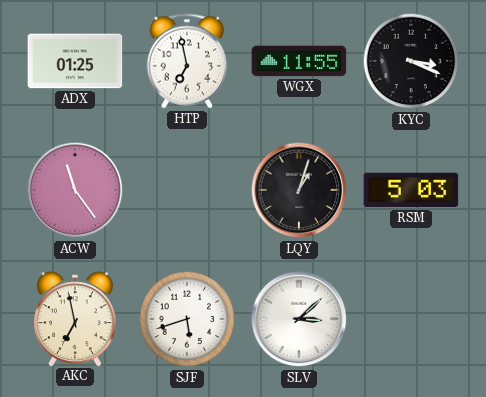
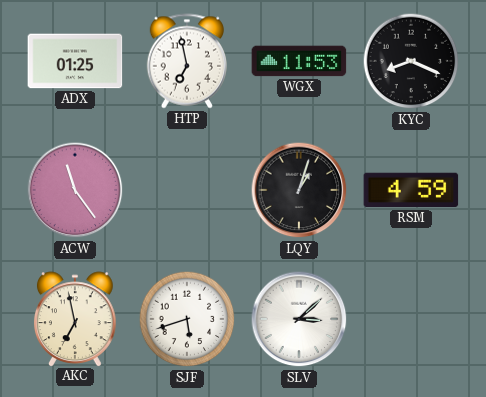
WGX: 11:55 -> 11:53
KYC: 3:19 -> 8:19
RSM: 5:03 -> 4:59
